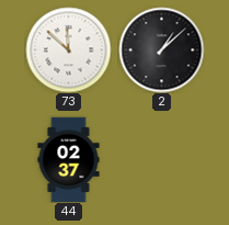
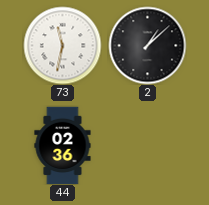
73: 11:52 -> 11:32
44: 02:37 -> 02:36
